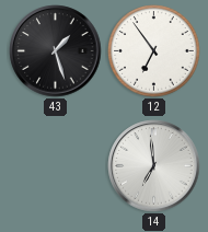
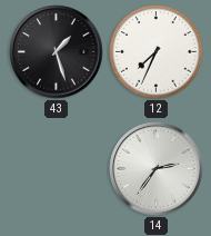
12: 6:54 -> 7:34
14: 6:59 -> 2:36
